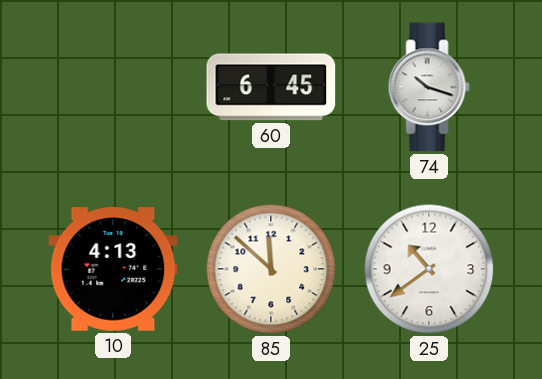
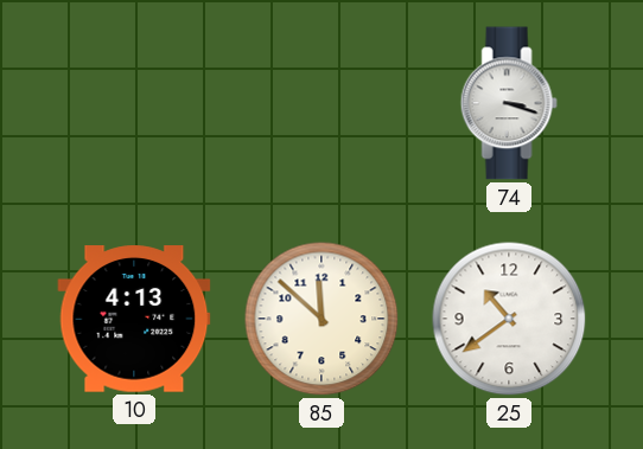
60: 6:45 -> none
74: 10:18 -> 3:18
